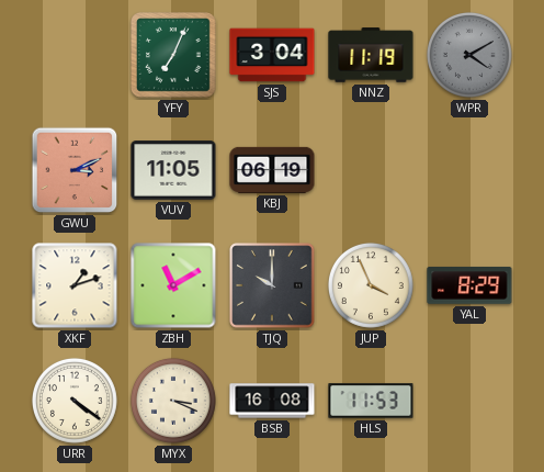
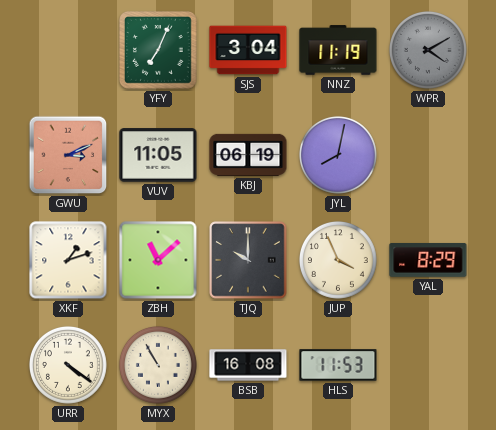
JYL: none -> 8:02
ZBH: 11:10 -> 11:08
MYX: 3:19 -> 10:55
